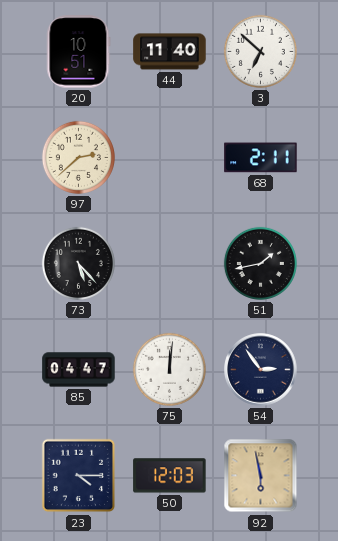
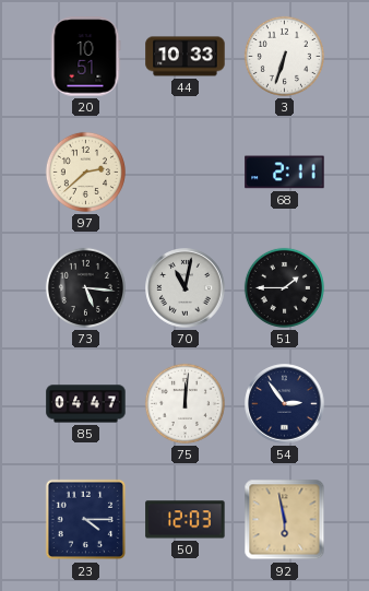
44: 11:40 -> 10:33
3: 6:52 -> 6:33
73: 5:23 -> 5:16
70: none -> 11:02
51: 1:43 -> 1:45
